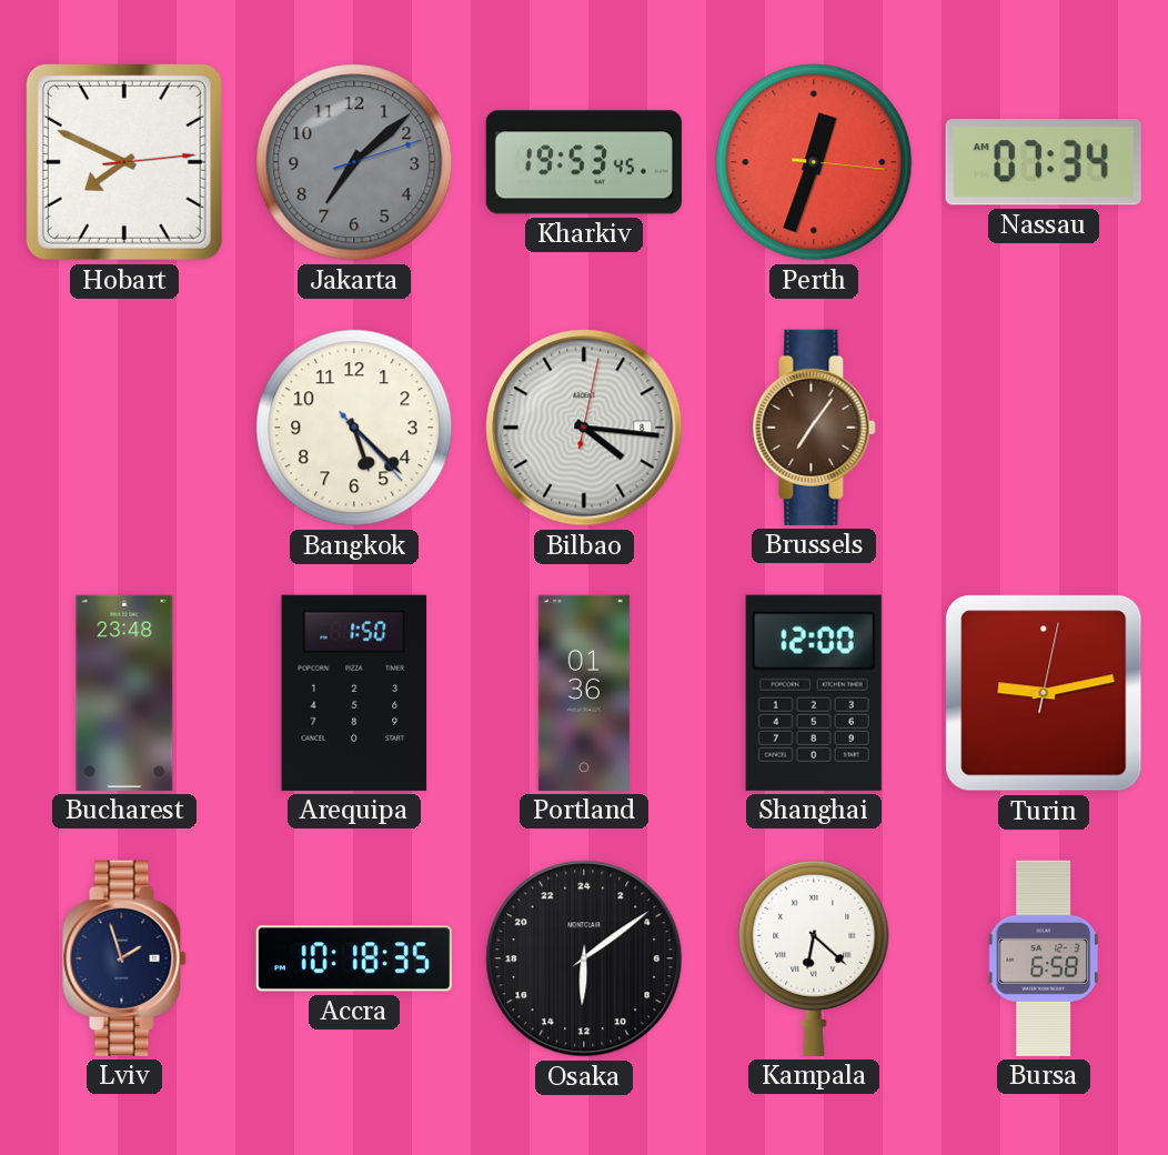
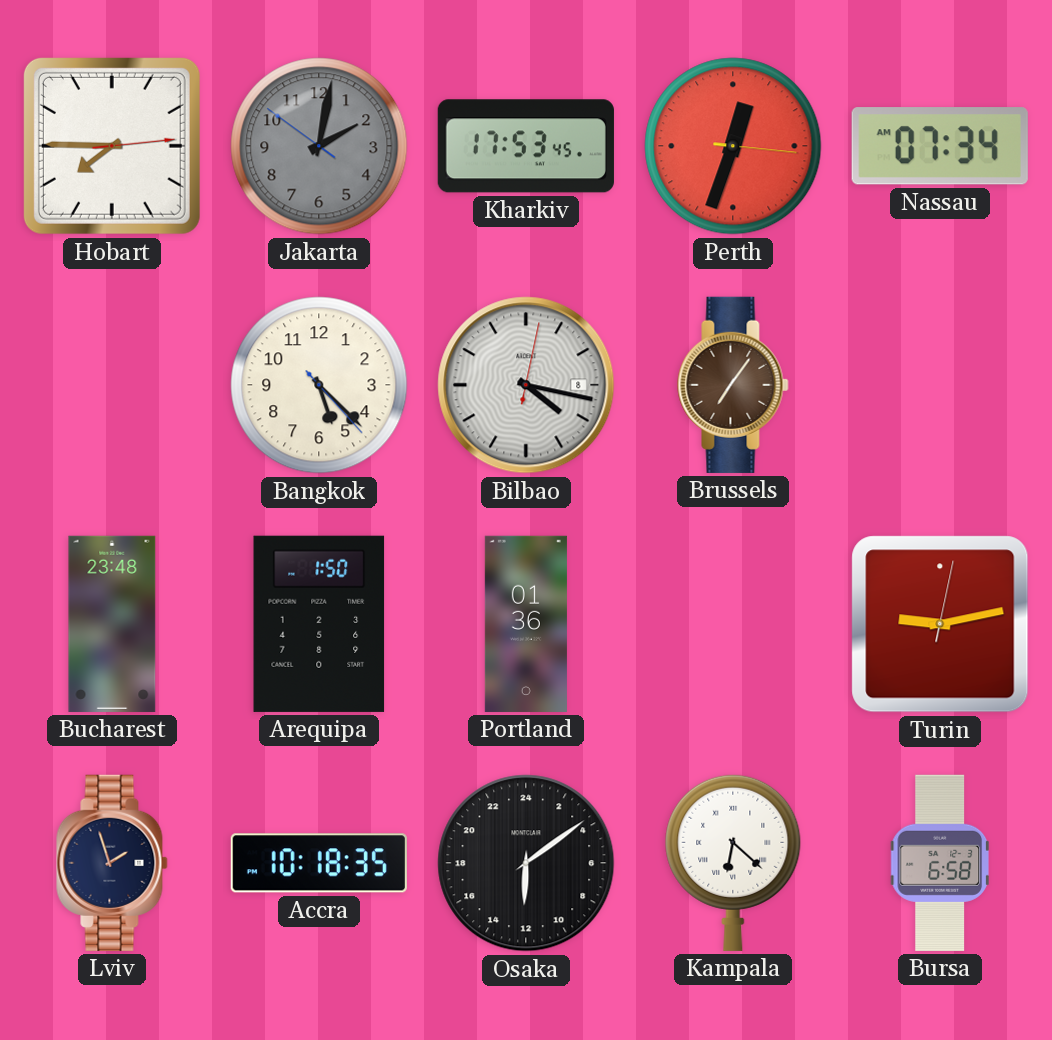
Hobart: 7:49 -> 7:45
Jakarta: 7:08 -> 2:01
Kharkiv: 19:53 -> 17:53
Bilbao: 4:16 -> 4:17
Shanghai: 12:00 -> none
